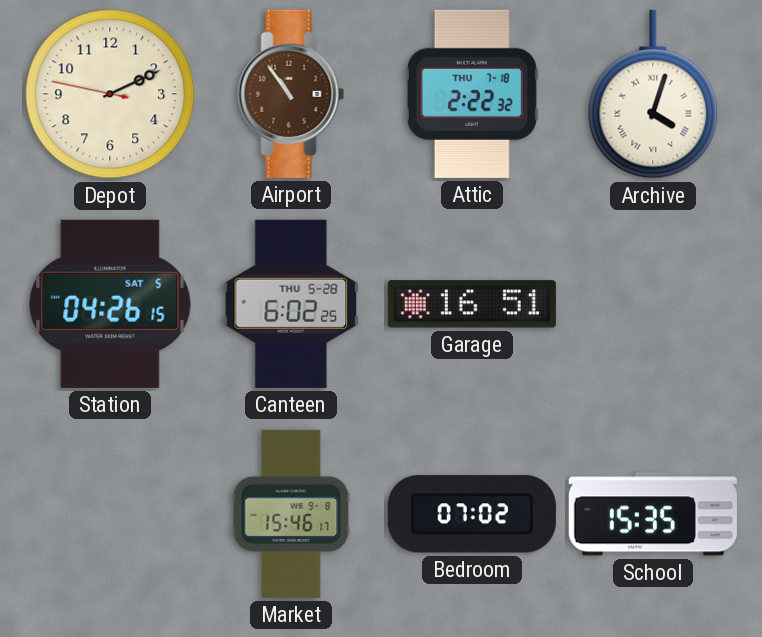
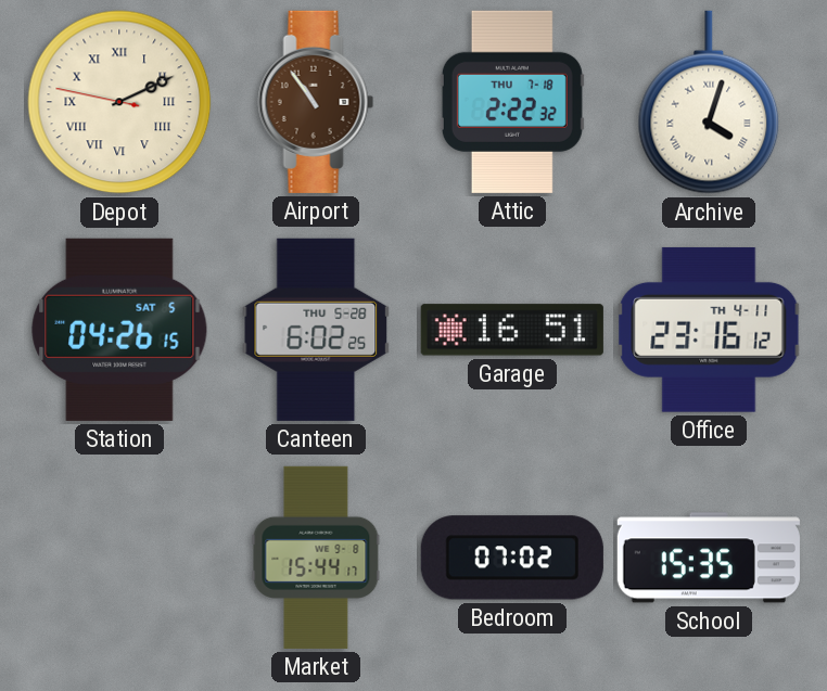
Depot numerals: Arabic -> Roman
Office: none -> 23:16
Market: 15:46 -> 15:44
